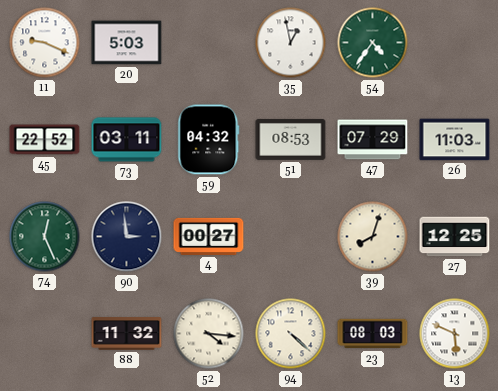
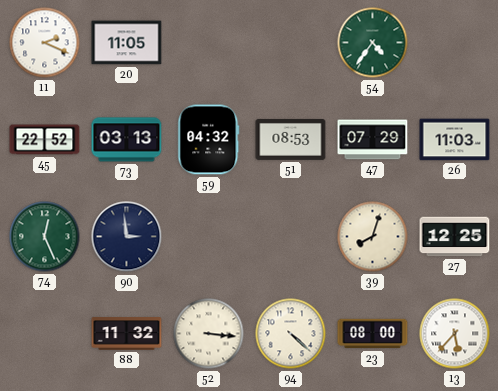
11: 9:19 -> 2:19
20: 5:03 -> 11:05
35: 12:58 -> none
73: 03:11 -> 03:13
4: 00:27 -> none
52: 4:16 -> 3:16
23: 08:03 -> 08:00
13: 5:49 -> 5:37
